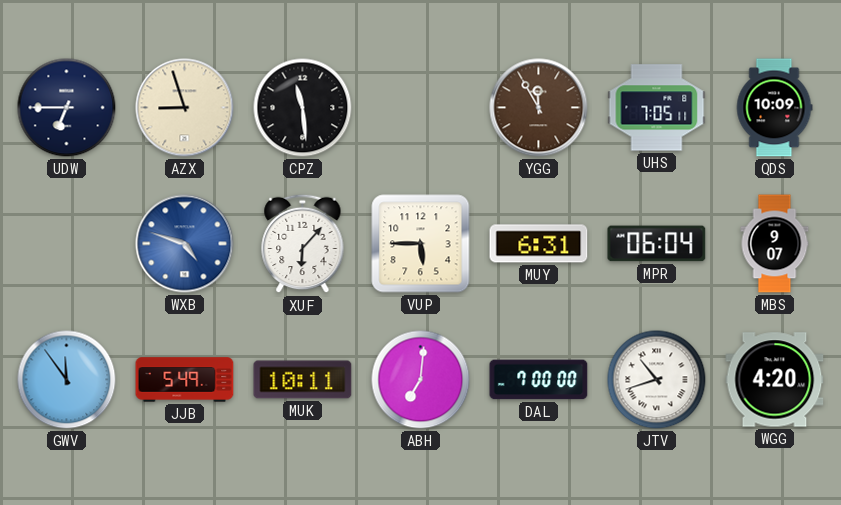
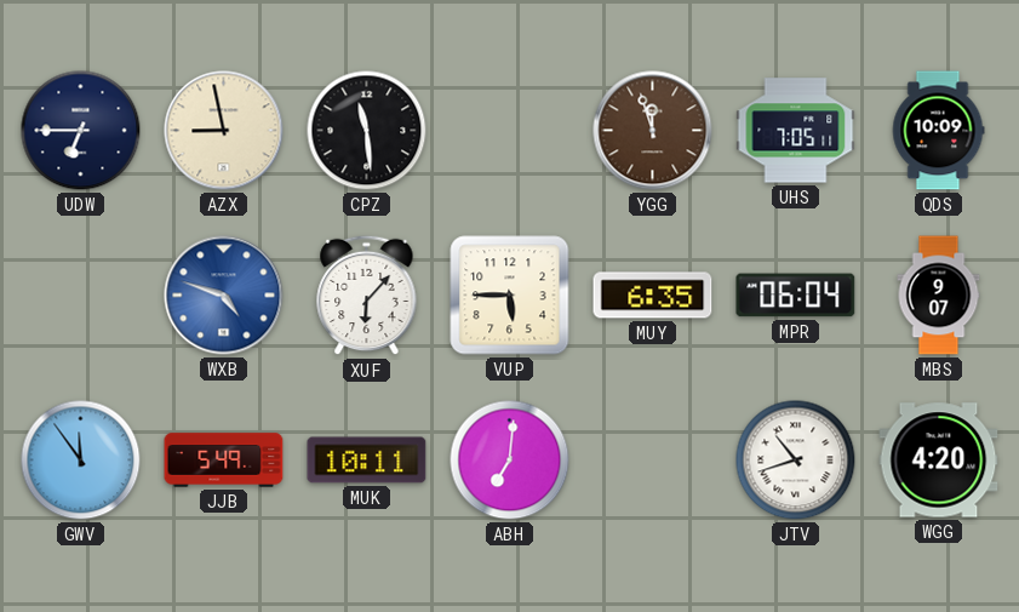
AZX: 8:57 -> 8:58
YGG: 11:55 -> 11:57
MUY: 6:31 -> 6:35
DAL: 7:00 -> none
